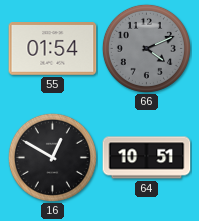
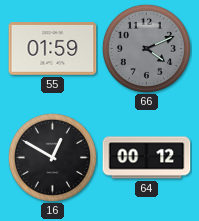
55: 01:54 -> 01:59
64: 10:51 -> 00:12
